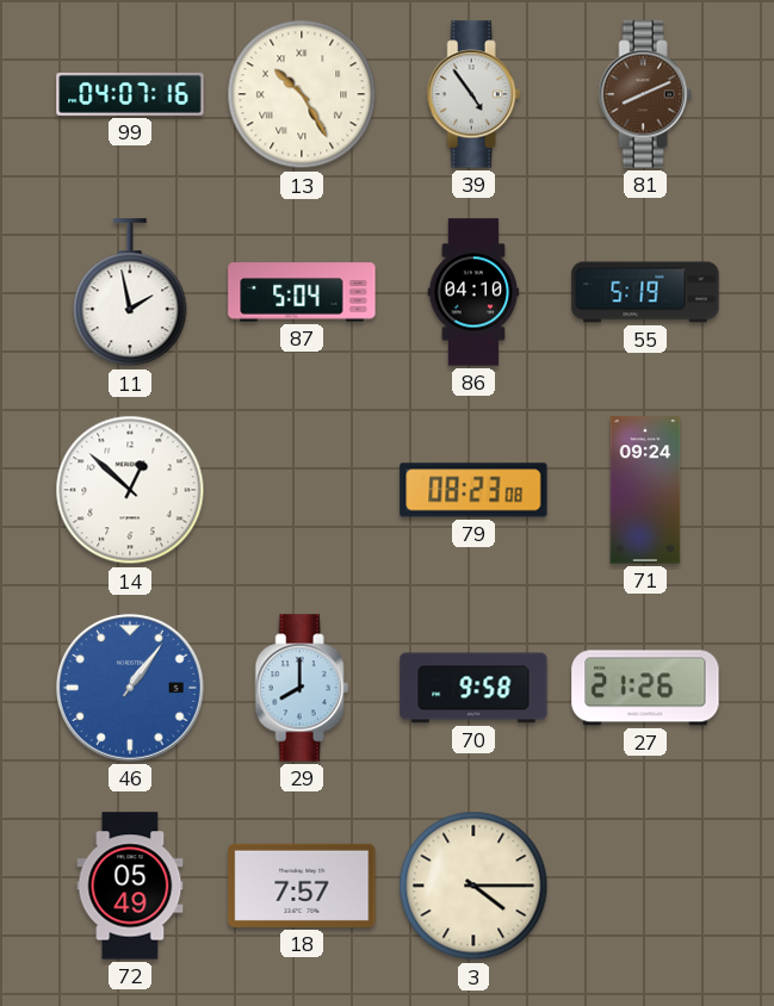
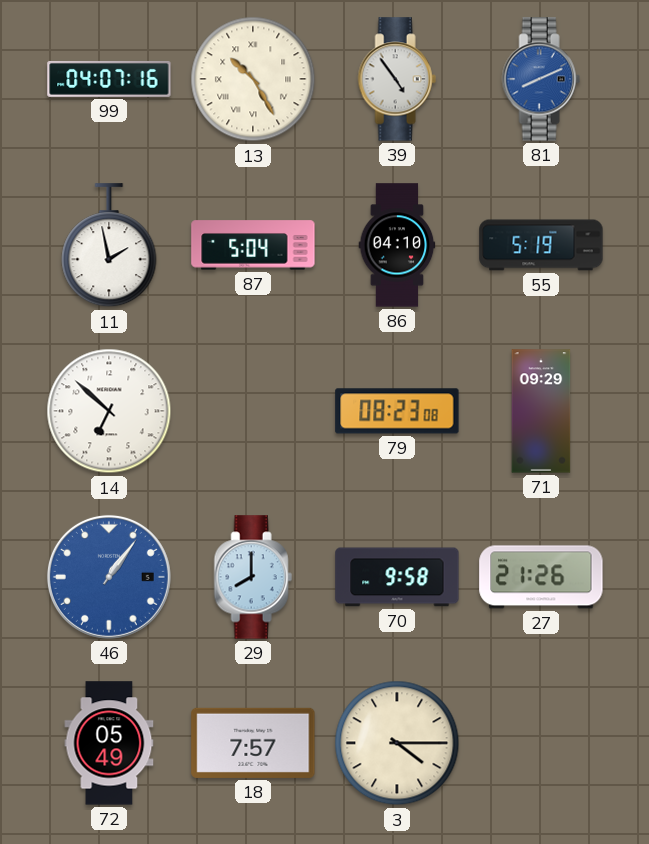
81 dial: brown -> blue
14: 12:52 -> 6:52
71: 09:24 -> 09:29
